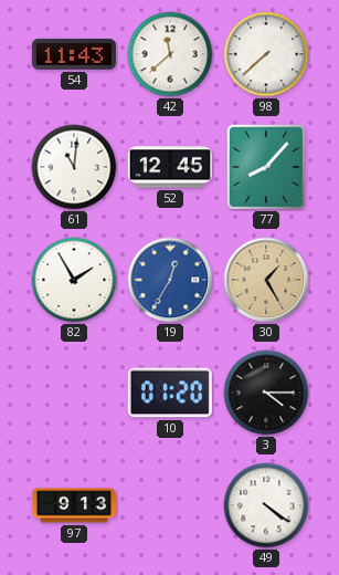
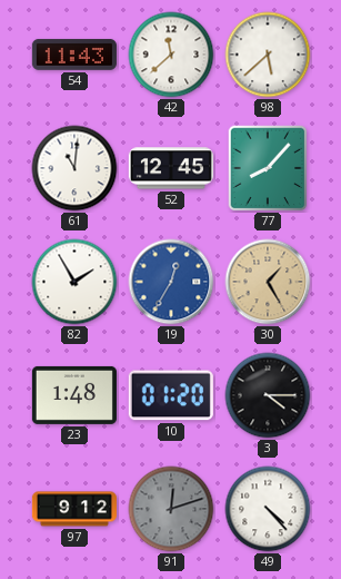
98: 7:38 -> 5:38
23: none -> 1:48
97: 9:13 -> 9:12
91: none -> 12:12
49: 4:21 -> 4:23
